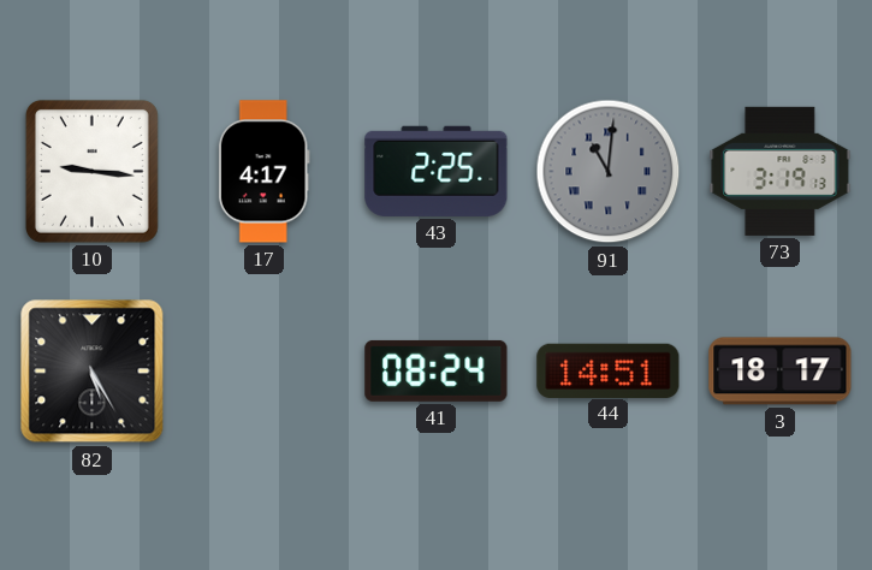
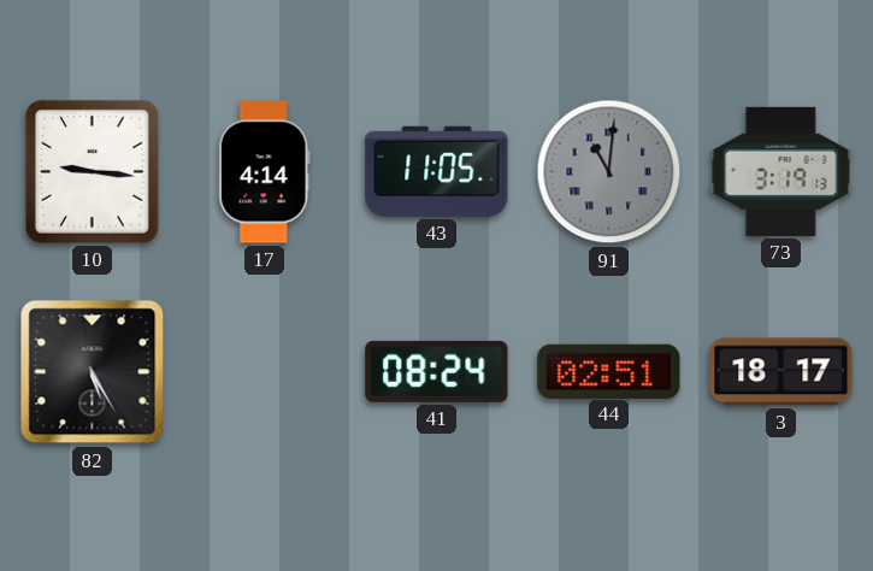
17: 4:17 -> 4:14
43: 2:25 -> 11:05
44: 14:51 -> 02:51
